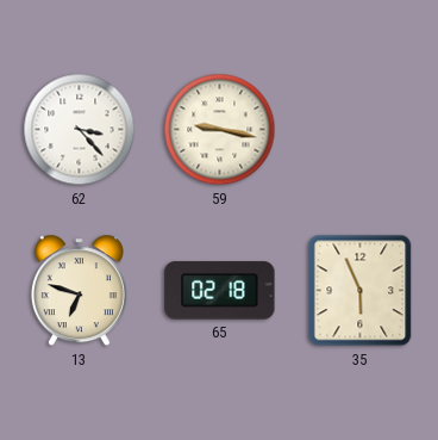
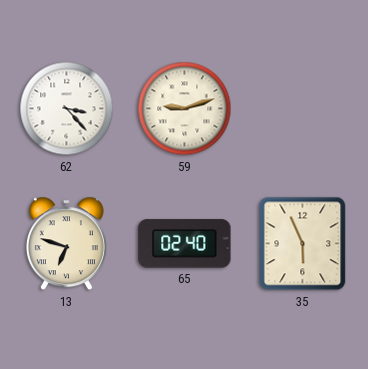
59: 9:17 -> 9:12
65: 02:18 -> 02:40
